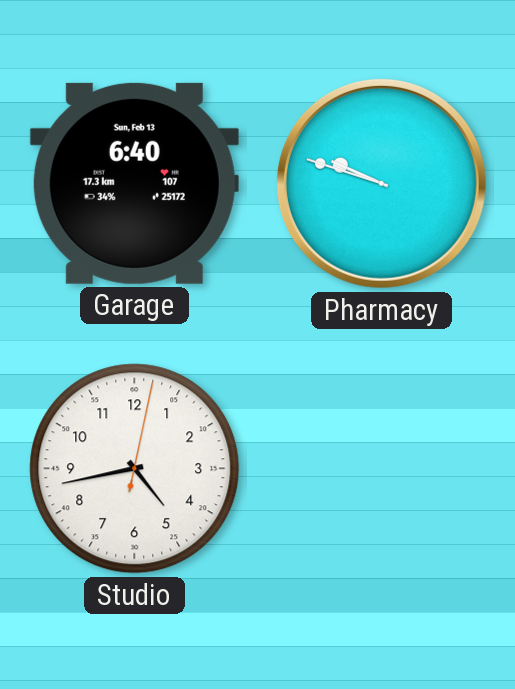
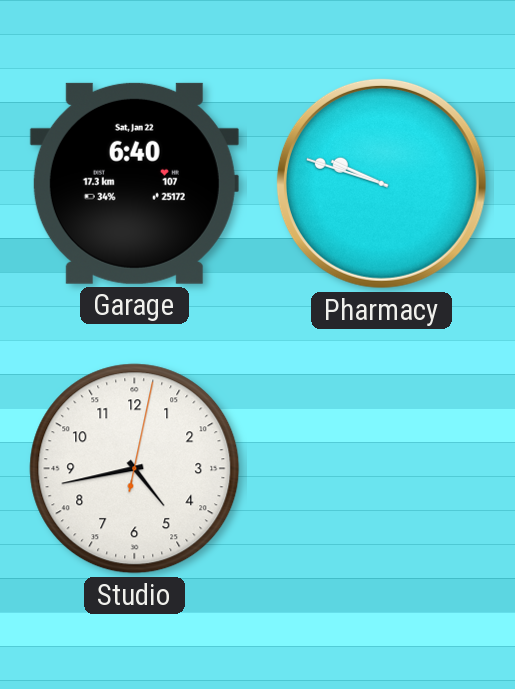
Garage date: Sun, Feb 13 -> Sat, Jan 22
